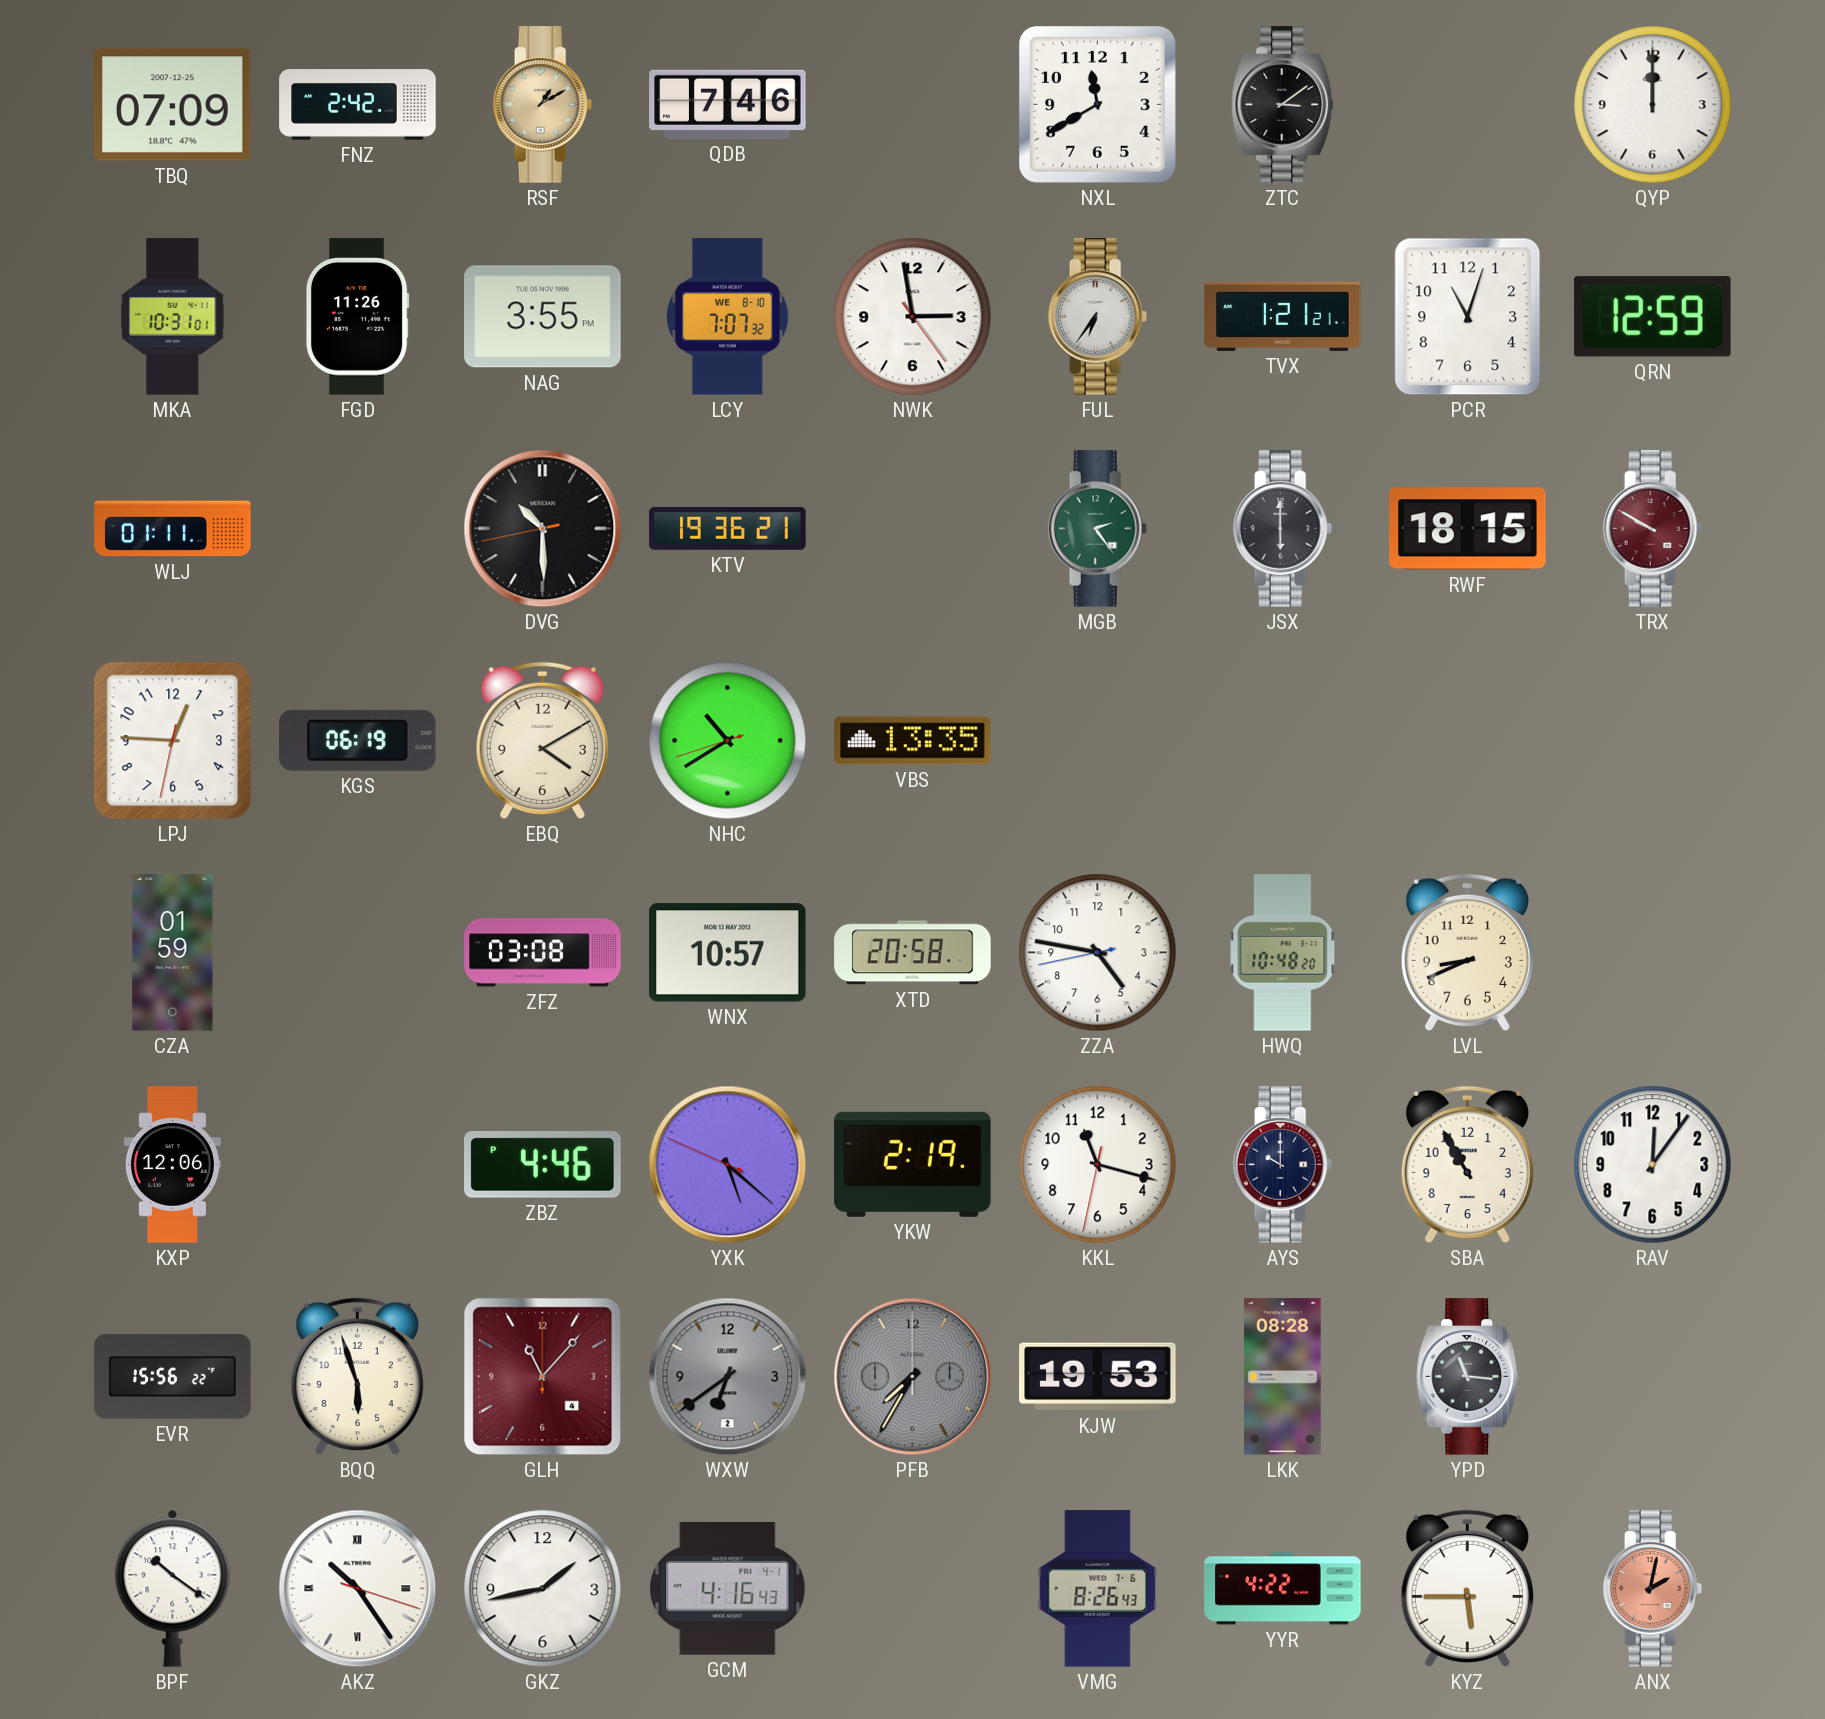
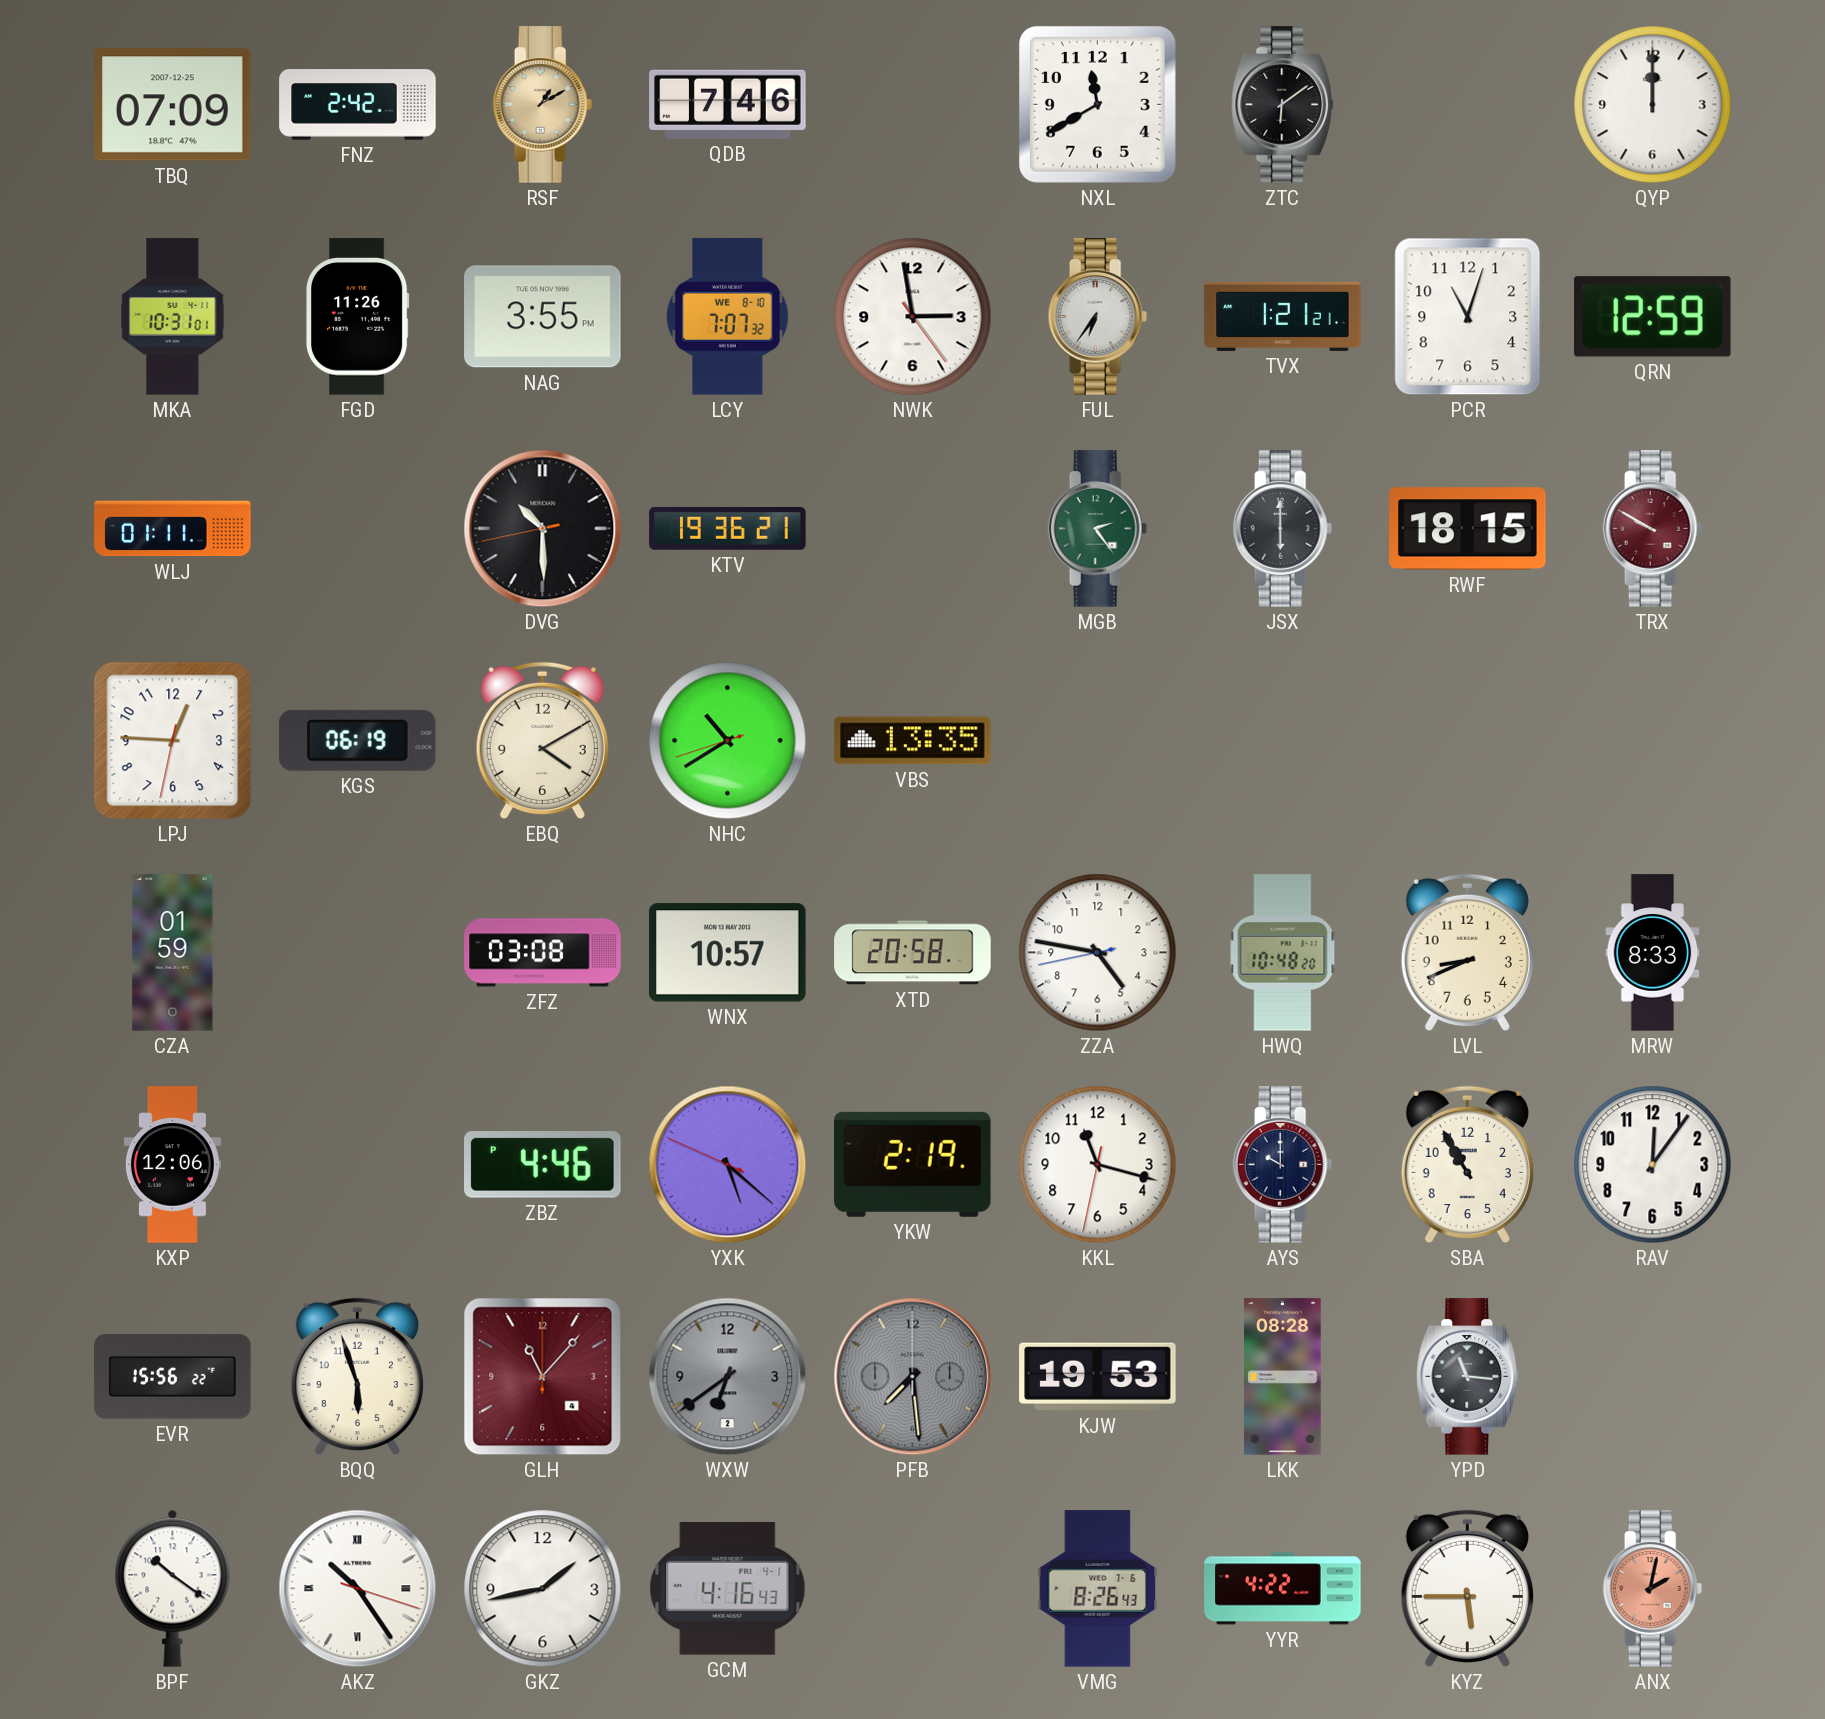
ZTC: 3:09 -> 6:09
MRW: none -> 8:33
PFB: 7:35 -> 7:29
